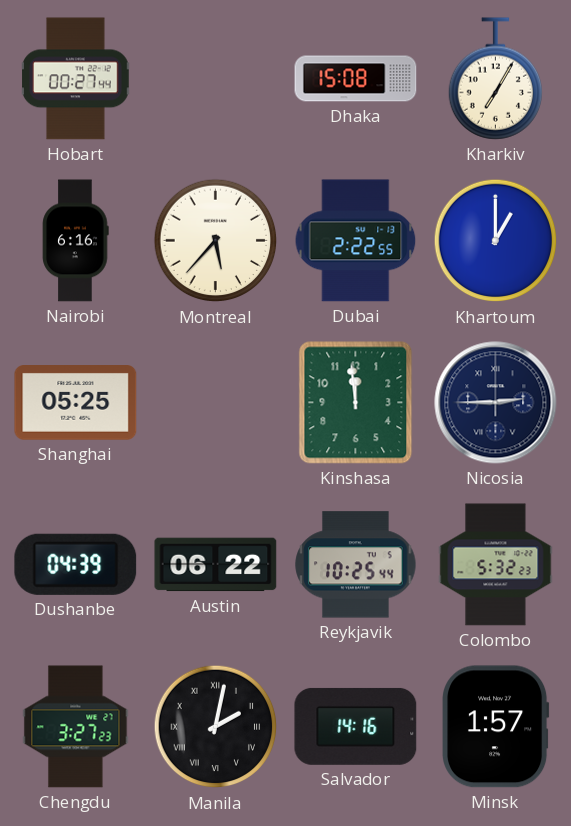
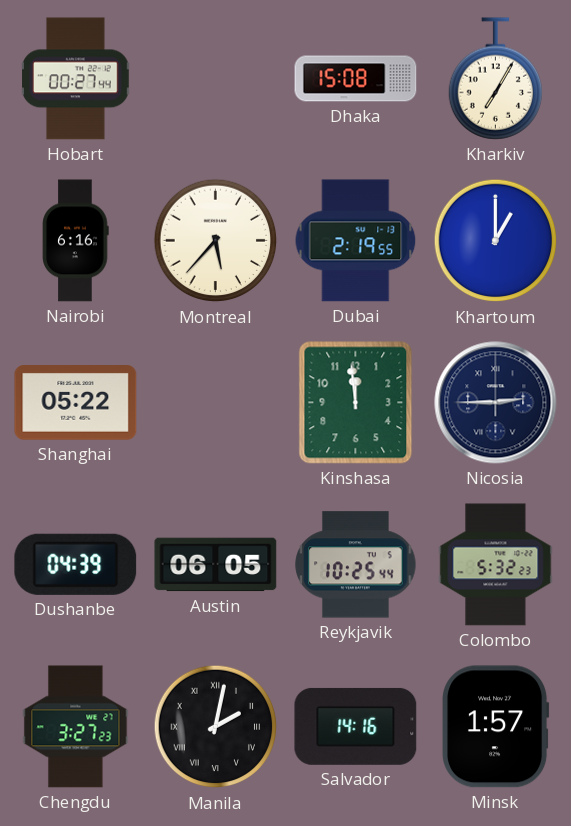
Dubai: 2:22 -> 2:19
Shanghai: 05:25 -> 05:22
Austin: 06:22 -> 06:05
